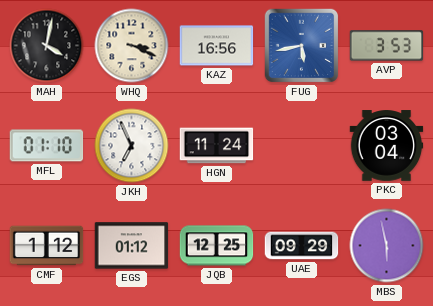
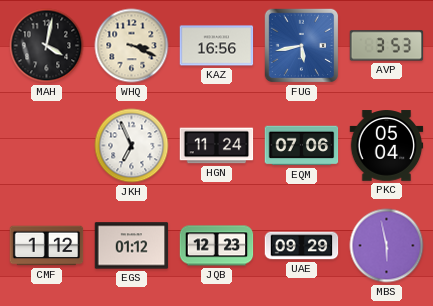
MFL: 01:10 -> none
EQM: none -> 07:06
PKC: 03:04 -> 05:04
JQB: 12:25 -> 12:23
